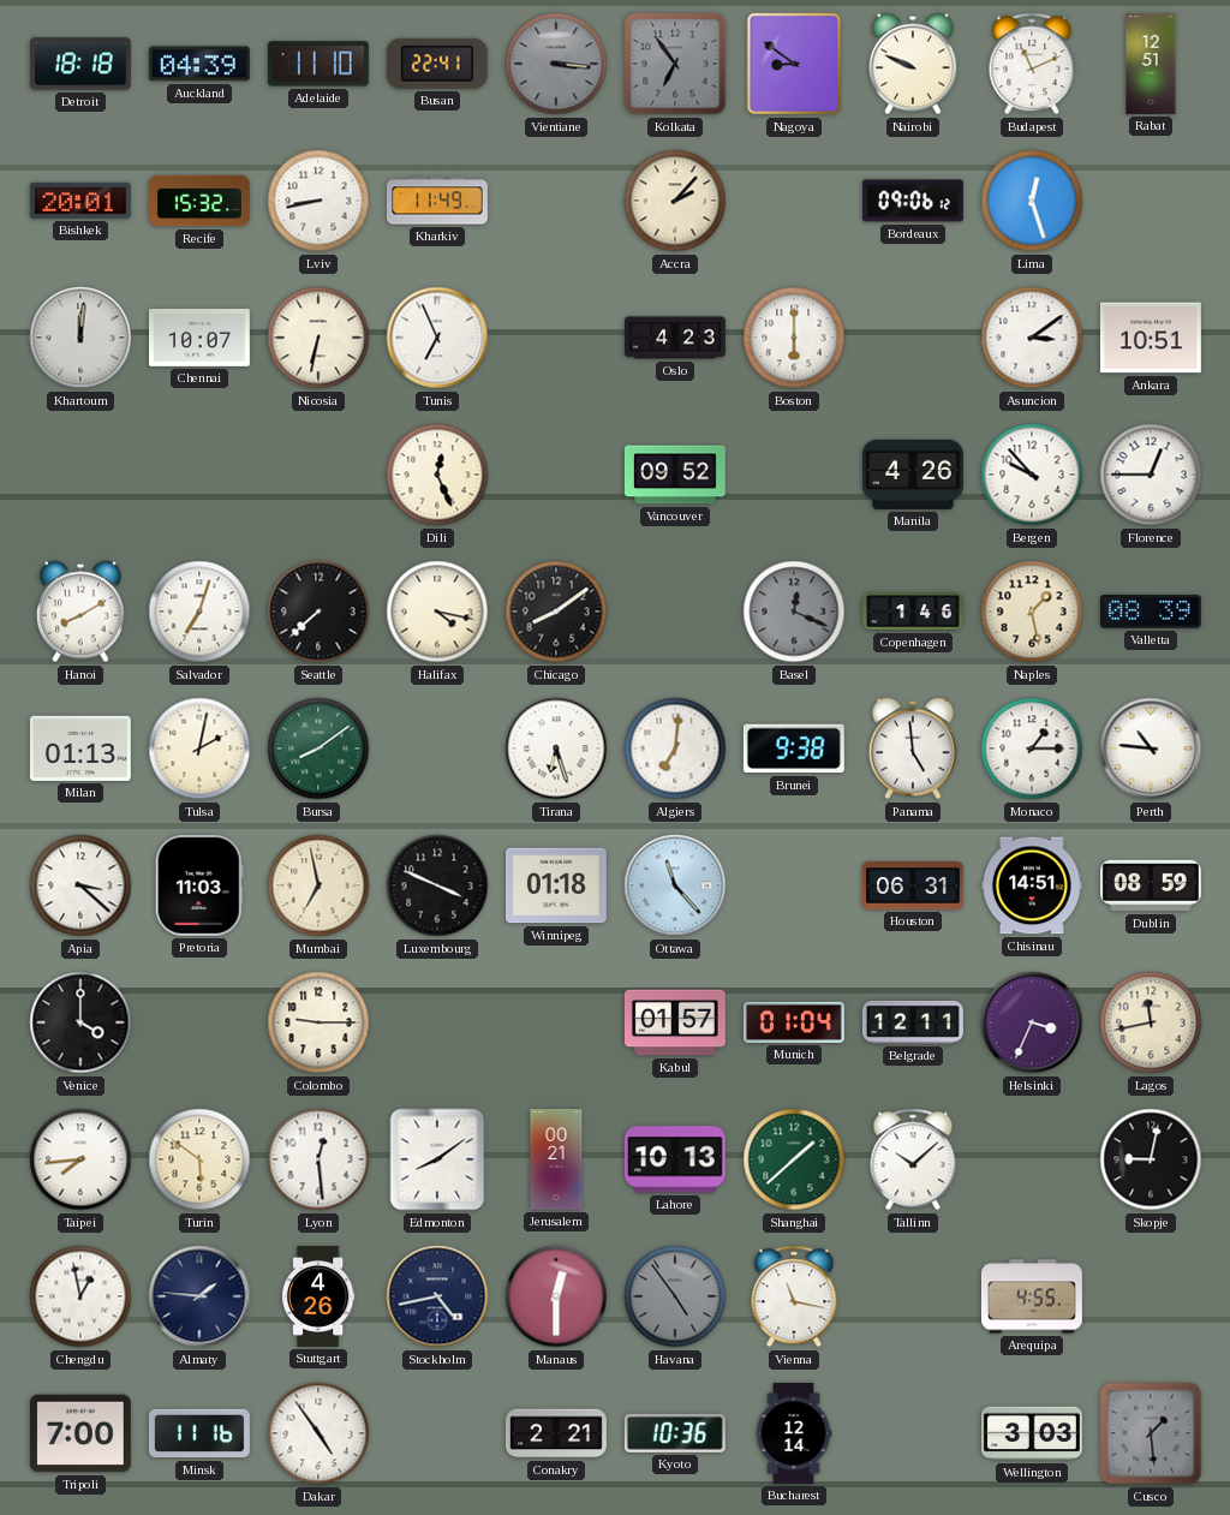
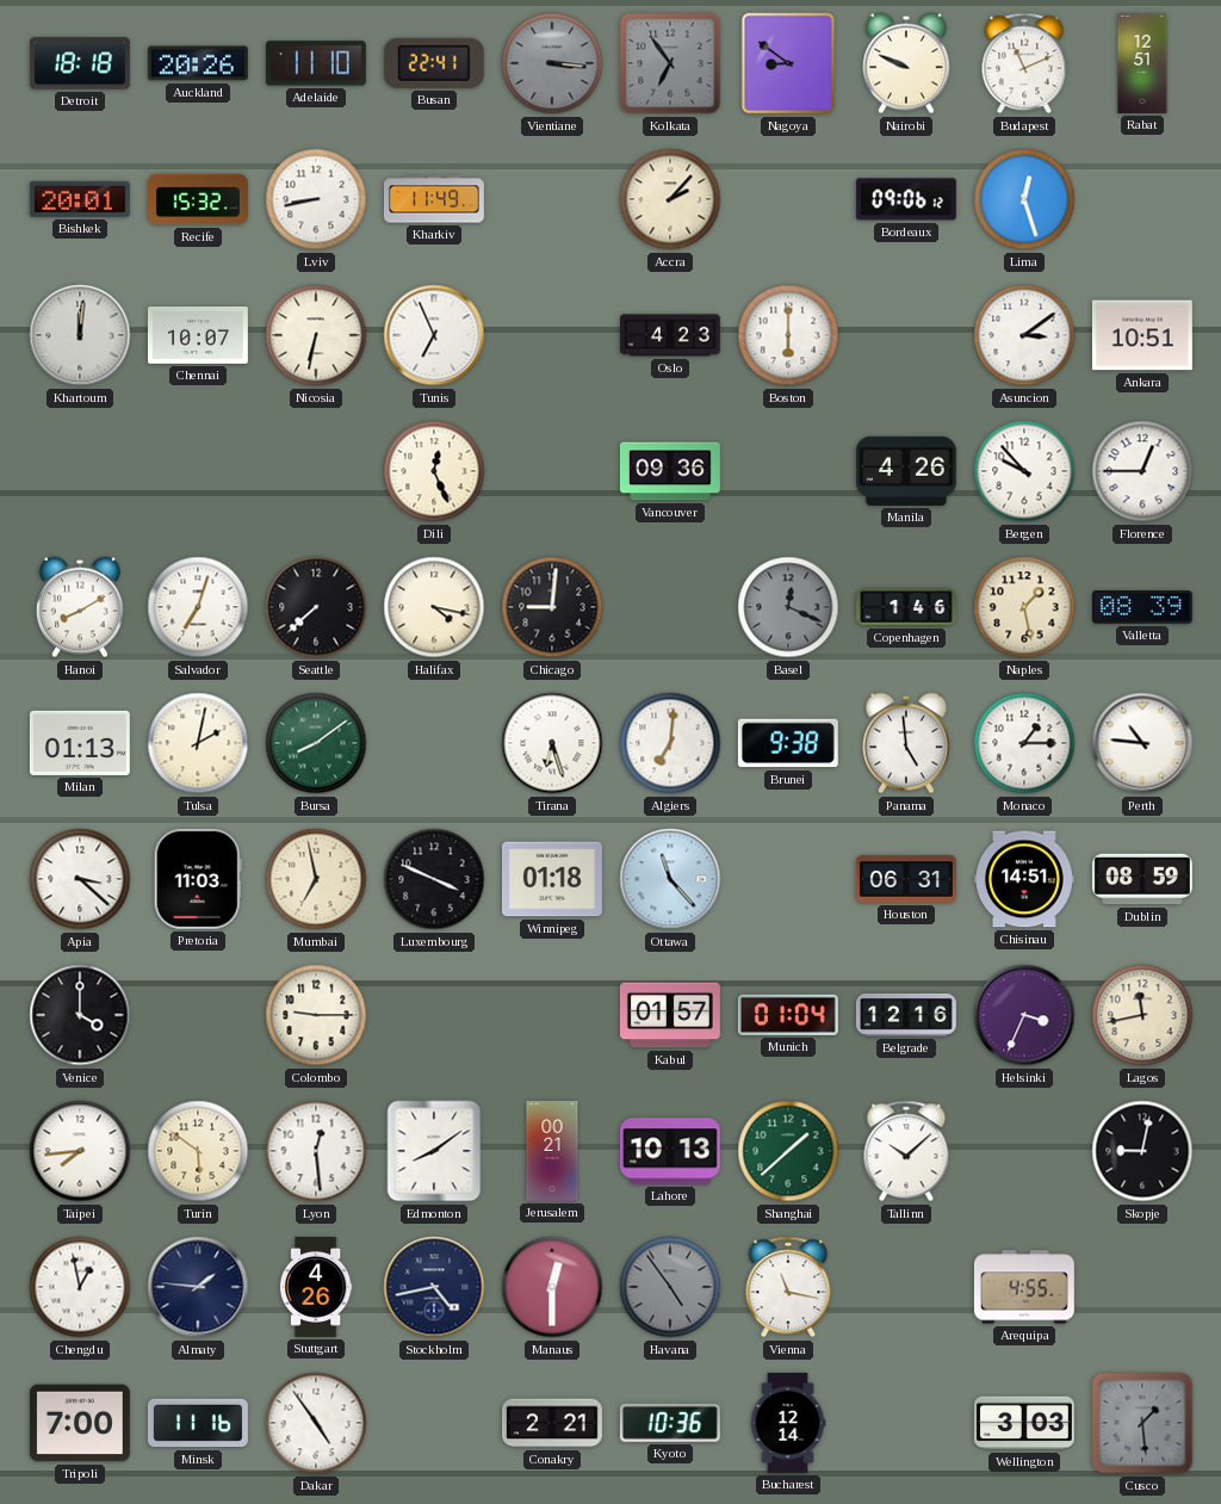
Auckland: 04:39 -> 20:26
Vancouver: 09:52 -> 09:36
Chicago: 8:09 -> 9:01
Belgrade: 12:11 -> 12:16
